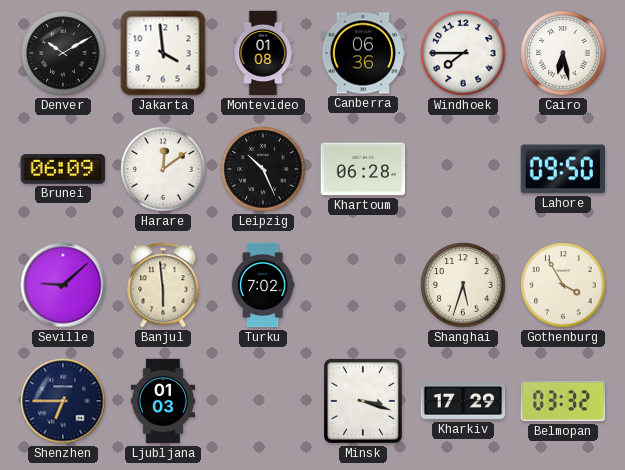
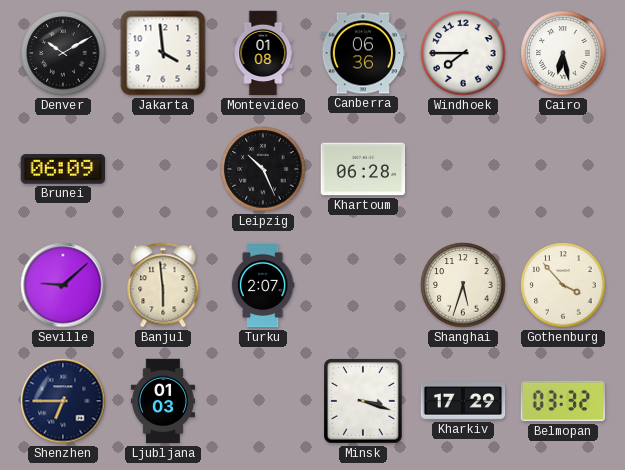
Harare: 12:09 -> none
Lahore: 09:50 -> none
Turku: 7:02 -> 2:07
Gothenburg: 3:55 -> 3:53
